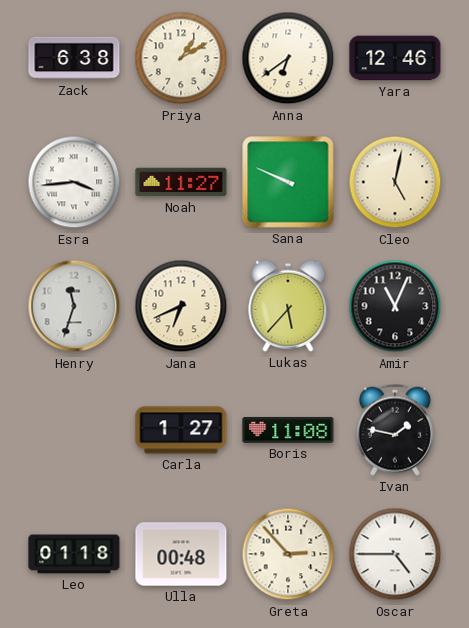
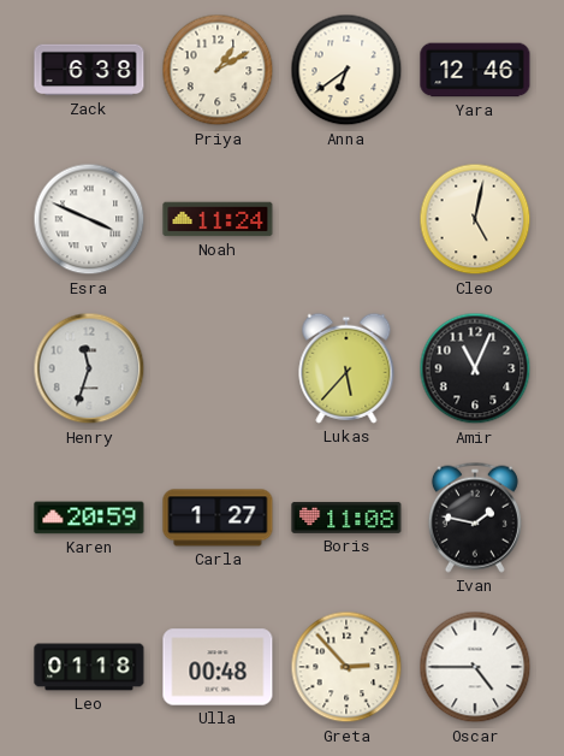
Esra: 3:44 -> 3:49
Noah: 11:27 -> 11:24
Sana: 9:49 -> none
Jana: 6:41 -> none
Karen: none -> 20:59
